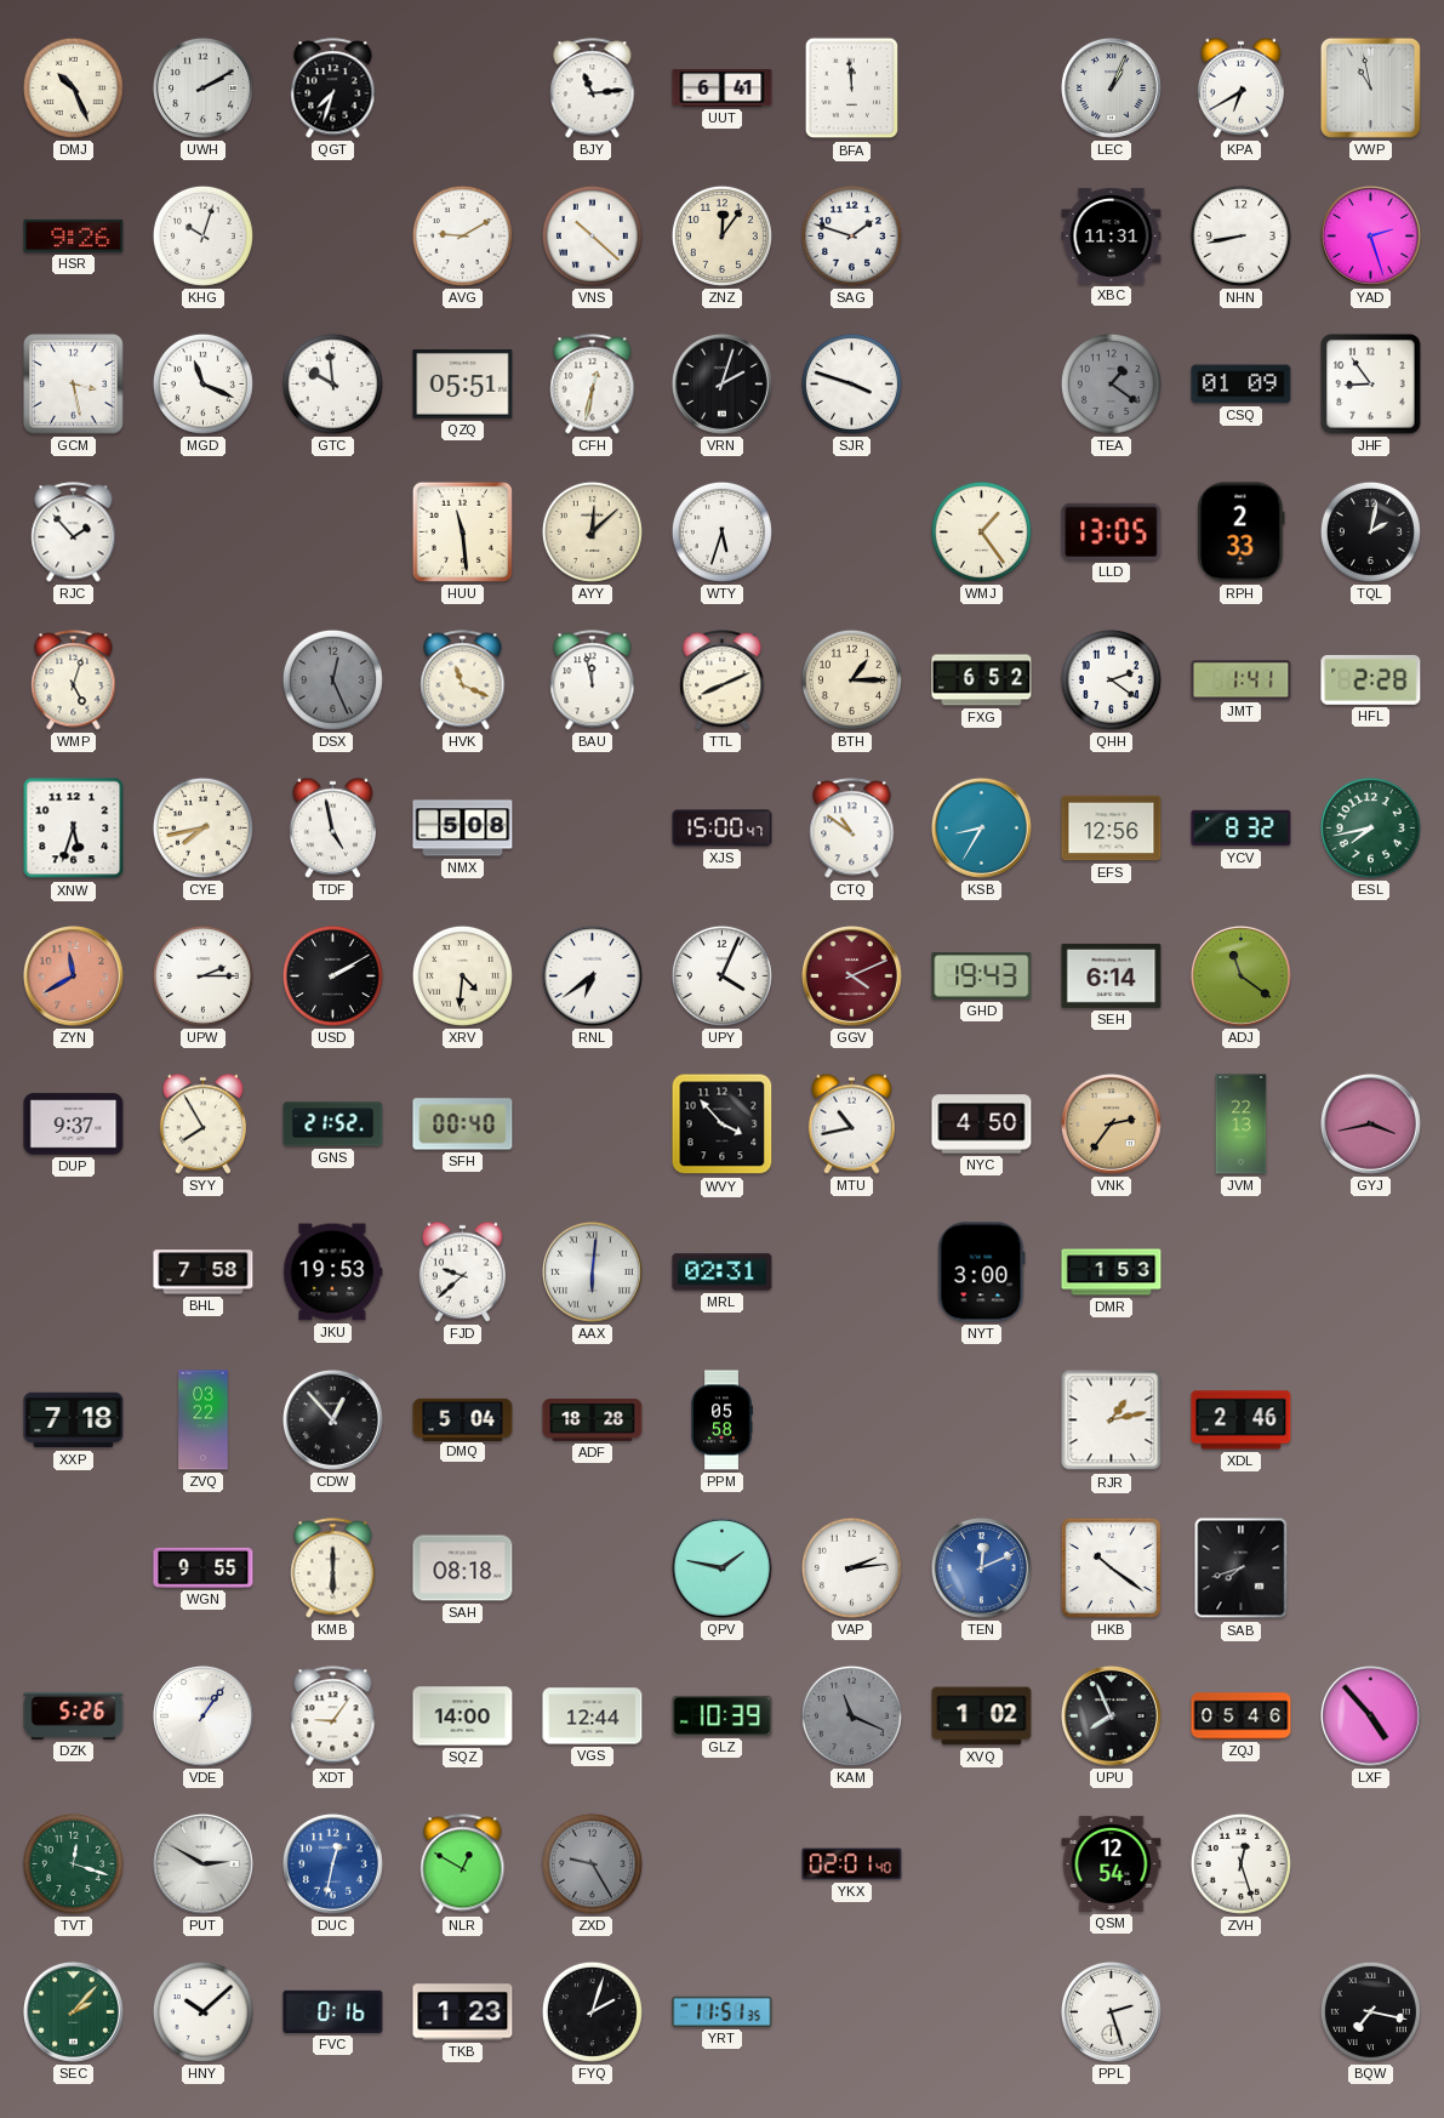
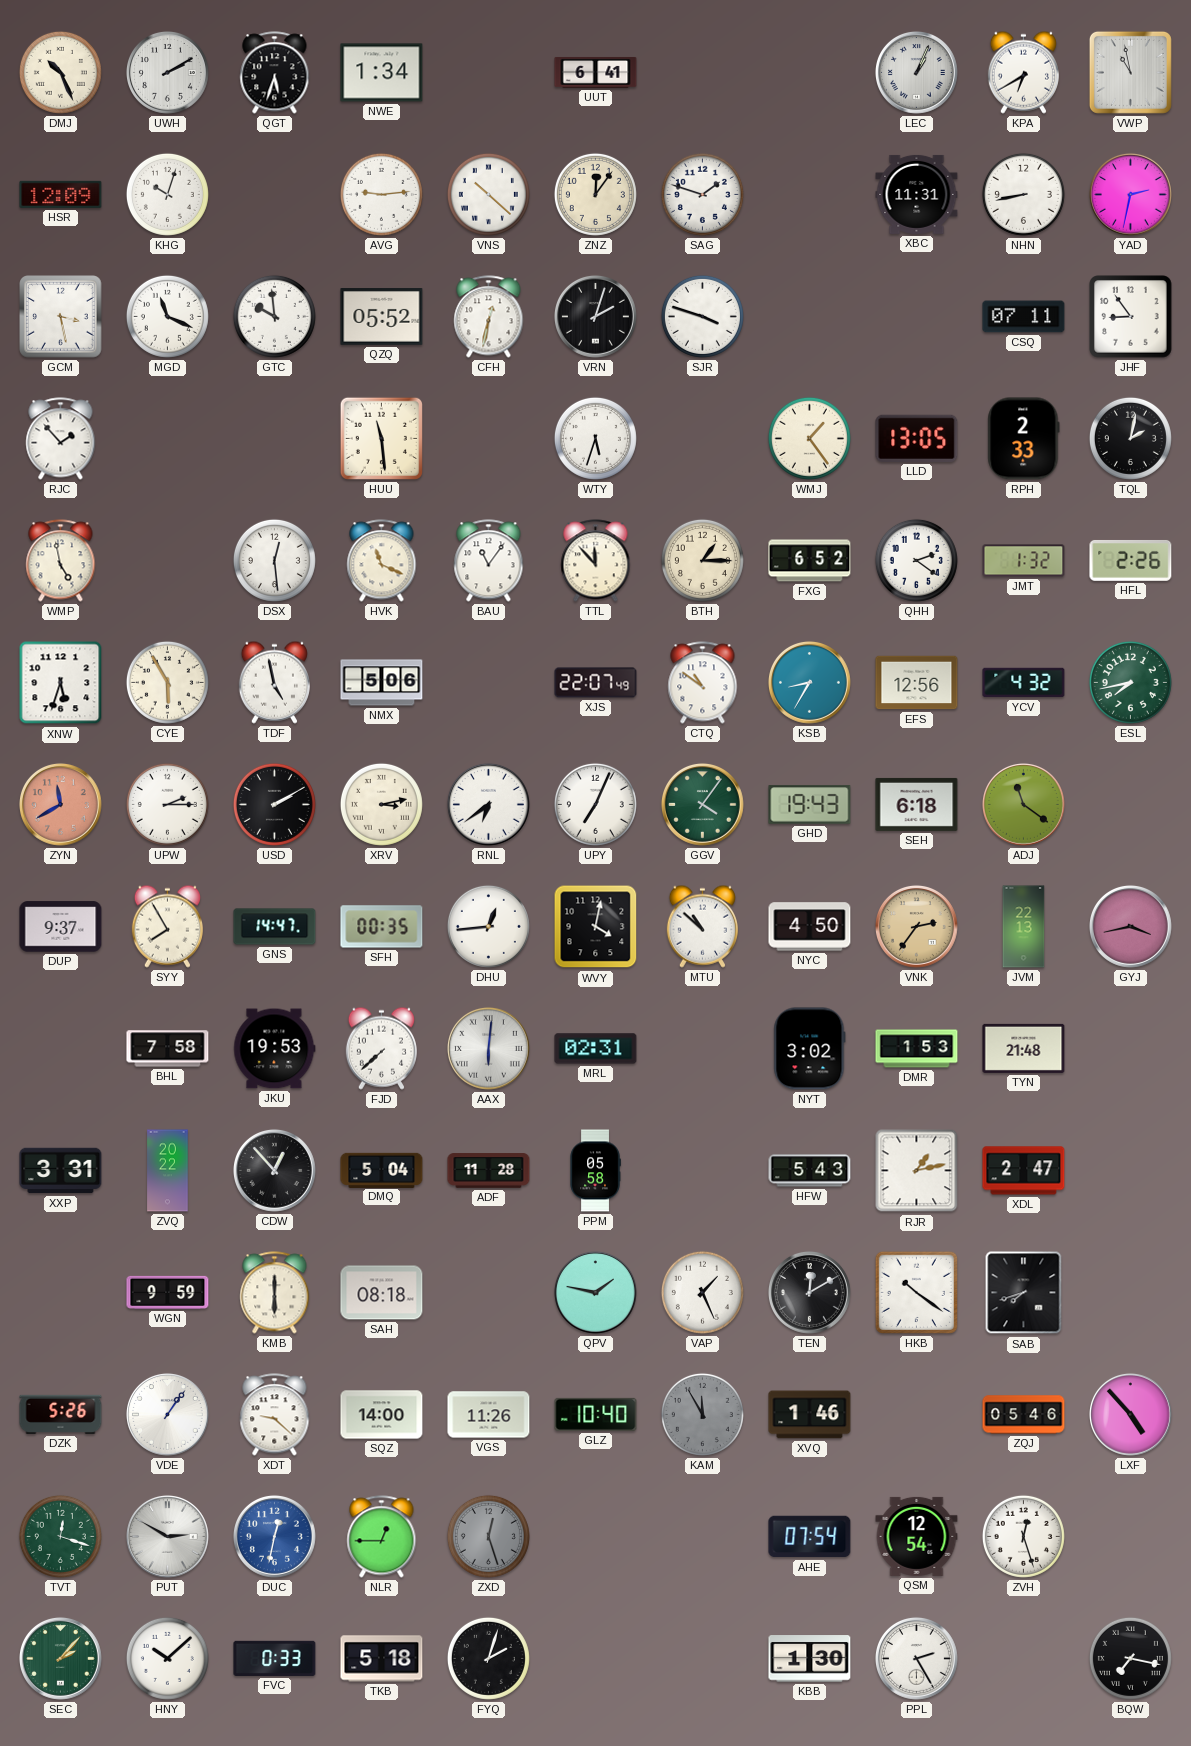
QGT: 7:33 -> 5:33
NWE: none -> 1:34
BJY: 11:14 -> none
BFA: 11:59 -> none
HSR: 9:26 -> 12:09
AVG: 9:10 -> 9:14
YAD: 2:27 -> 2:32
QZQ: 05:51 -> 05:52
TEA: 1:21 -> none
CSQ: 01:09 -> 07:11
AYY: 12:08 -> none
WMP: 5:03 -> 4:58
DSX: 12:26 -> 12:29
DSX dial: grey -> white
BAU: 11:58 -> 11:06
TTL: 8:11 -> 11:53
JMT: 1:41 -> 1:32
HFL: 2:28 -> 2:26
CYE: 7:43 -> 5:55
NMX: 5:08 -> 5:06
XJS: 15:00 -> 22:07
YCV: 8:32 -> 4:32
XRV: 4:31 -> 3:13
UPY: 4:04 -> 7:04
GGV: 4:11 -> 4:06
GGV dial: burgundy -> green
SEH: 6:14 -> 6:18
GNS: 21:52 -> 14:47
SFH: 00:40 -> 00:35
DHU: none -> 12:44
WVY: 3:53 -> 4:02
MTU: 10:43 -> 10:52
FJD: 9:38 -> 7:38
NYT: 3:00 -> 3:02
TYN: none -> 21:48
XXP: 7:18 -> 3:31
ZVQ: 03:22 -> 20:22
ADF: 18:28 -> 11:28
HFW: none -> 5:43
XDL: 2:46 -> 2:47
WGN: 9:55 -> 9:59
VAP: 2:14 -> 1:26
TEN: 12:11 -> 12:10
TEN dial: blue -> black
XDT: 9:06 -> 9:22
VGS: 12:44 -> 11:26
GLZ: 10:39 -> 10:40
KAM: 11:19 -> 11:55
XVQ: 1:02 -> 1:46
UPU: 7:56 -> none
NLR: 12:50 -> 12:45
ZXD: 9:25 -> 12:27
YKX: 02:01 -> none
AHE: none -> 07:54
FVC: 0:16 -> 0:33
TKB: 1:23 -> 5:18
YRT: 11:51 -> none
KBB: none -> 1:30
PPL: 2:27 -> 2:25
